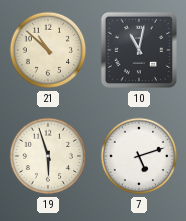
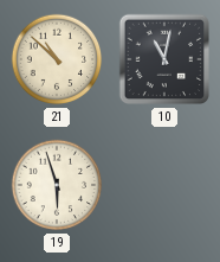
7: 5:12 -> none
